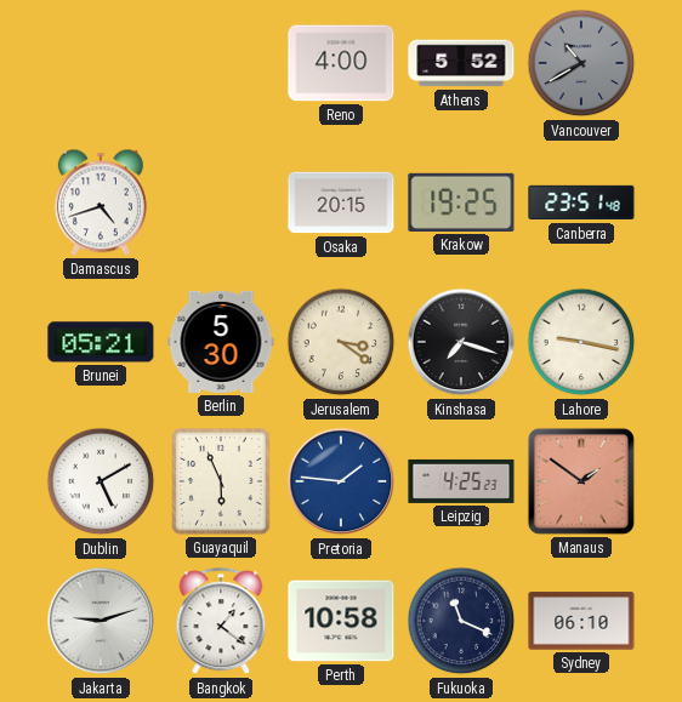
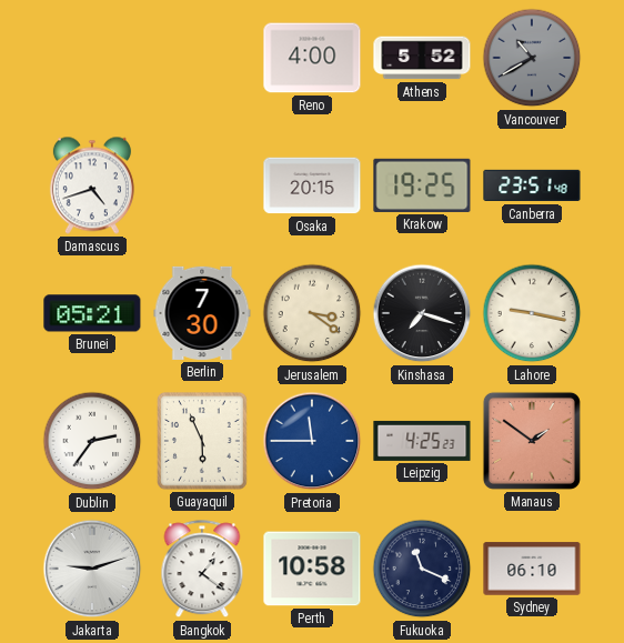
Berlin: 5:30 -> 7:30
Dublin: 5:10 -> 2:36
Pretoria: 1:46 -> 11:45
